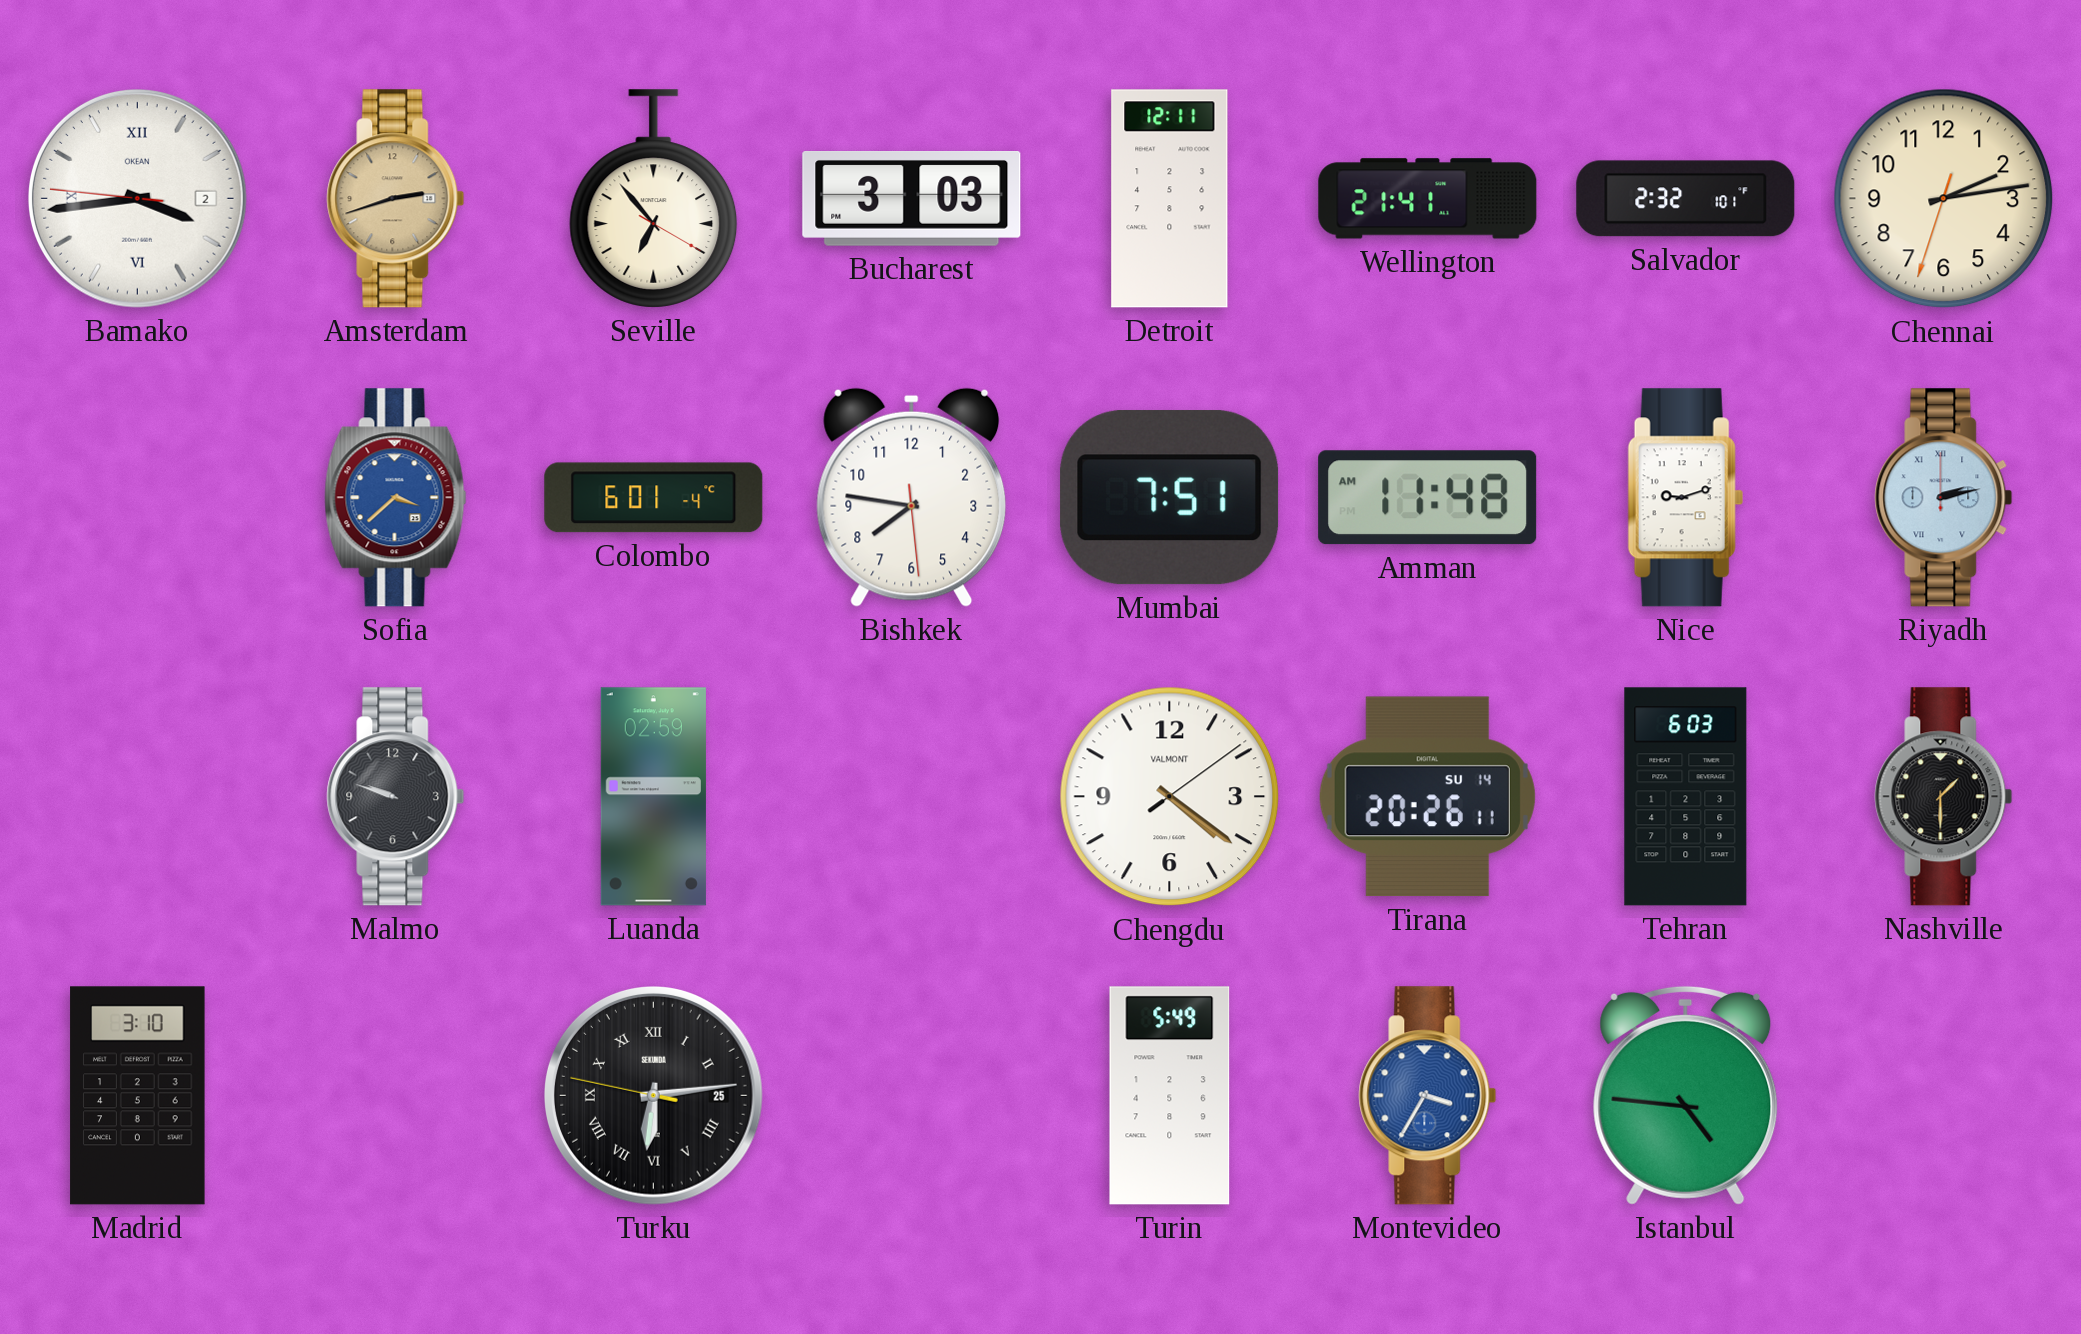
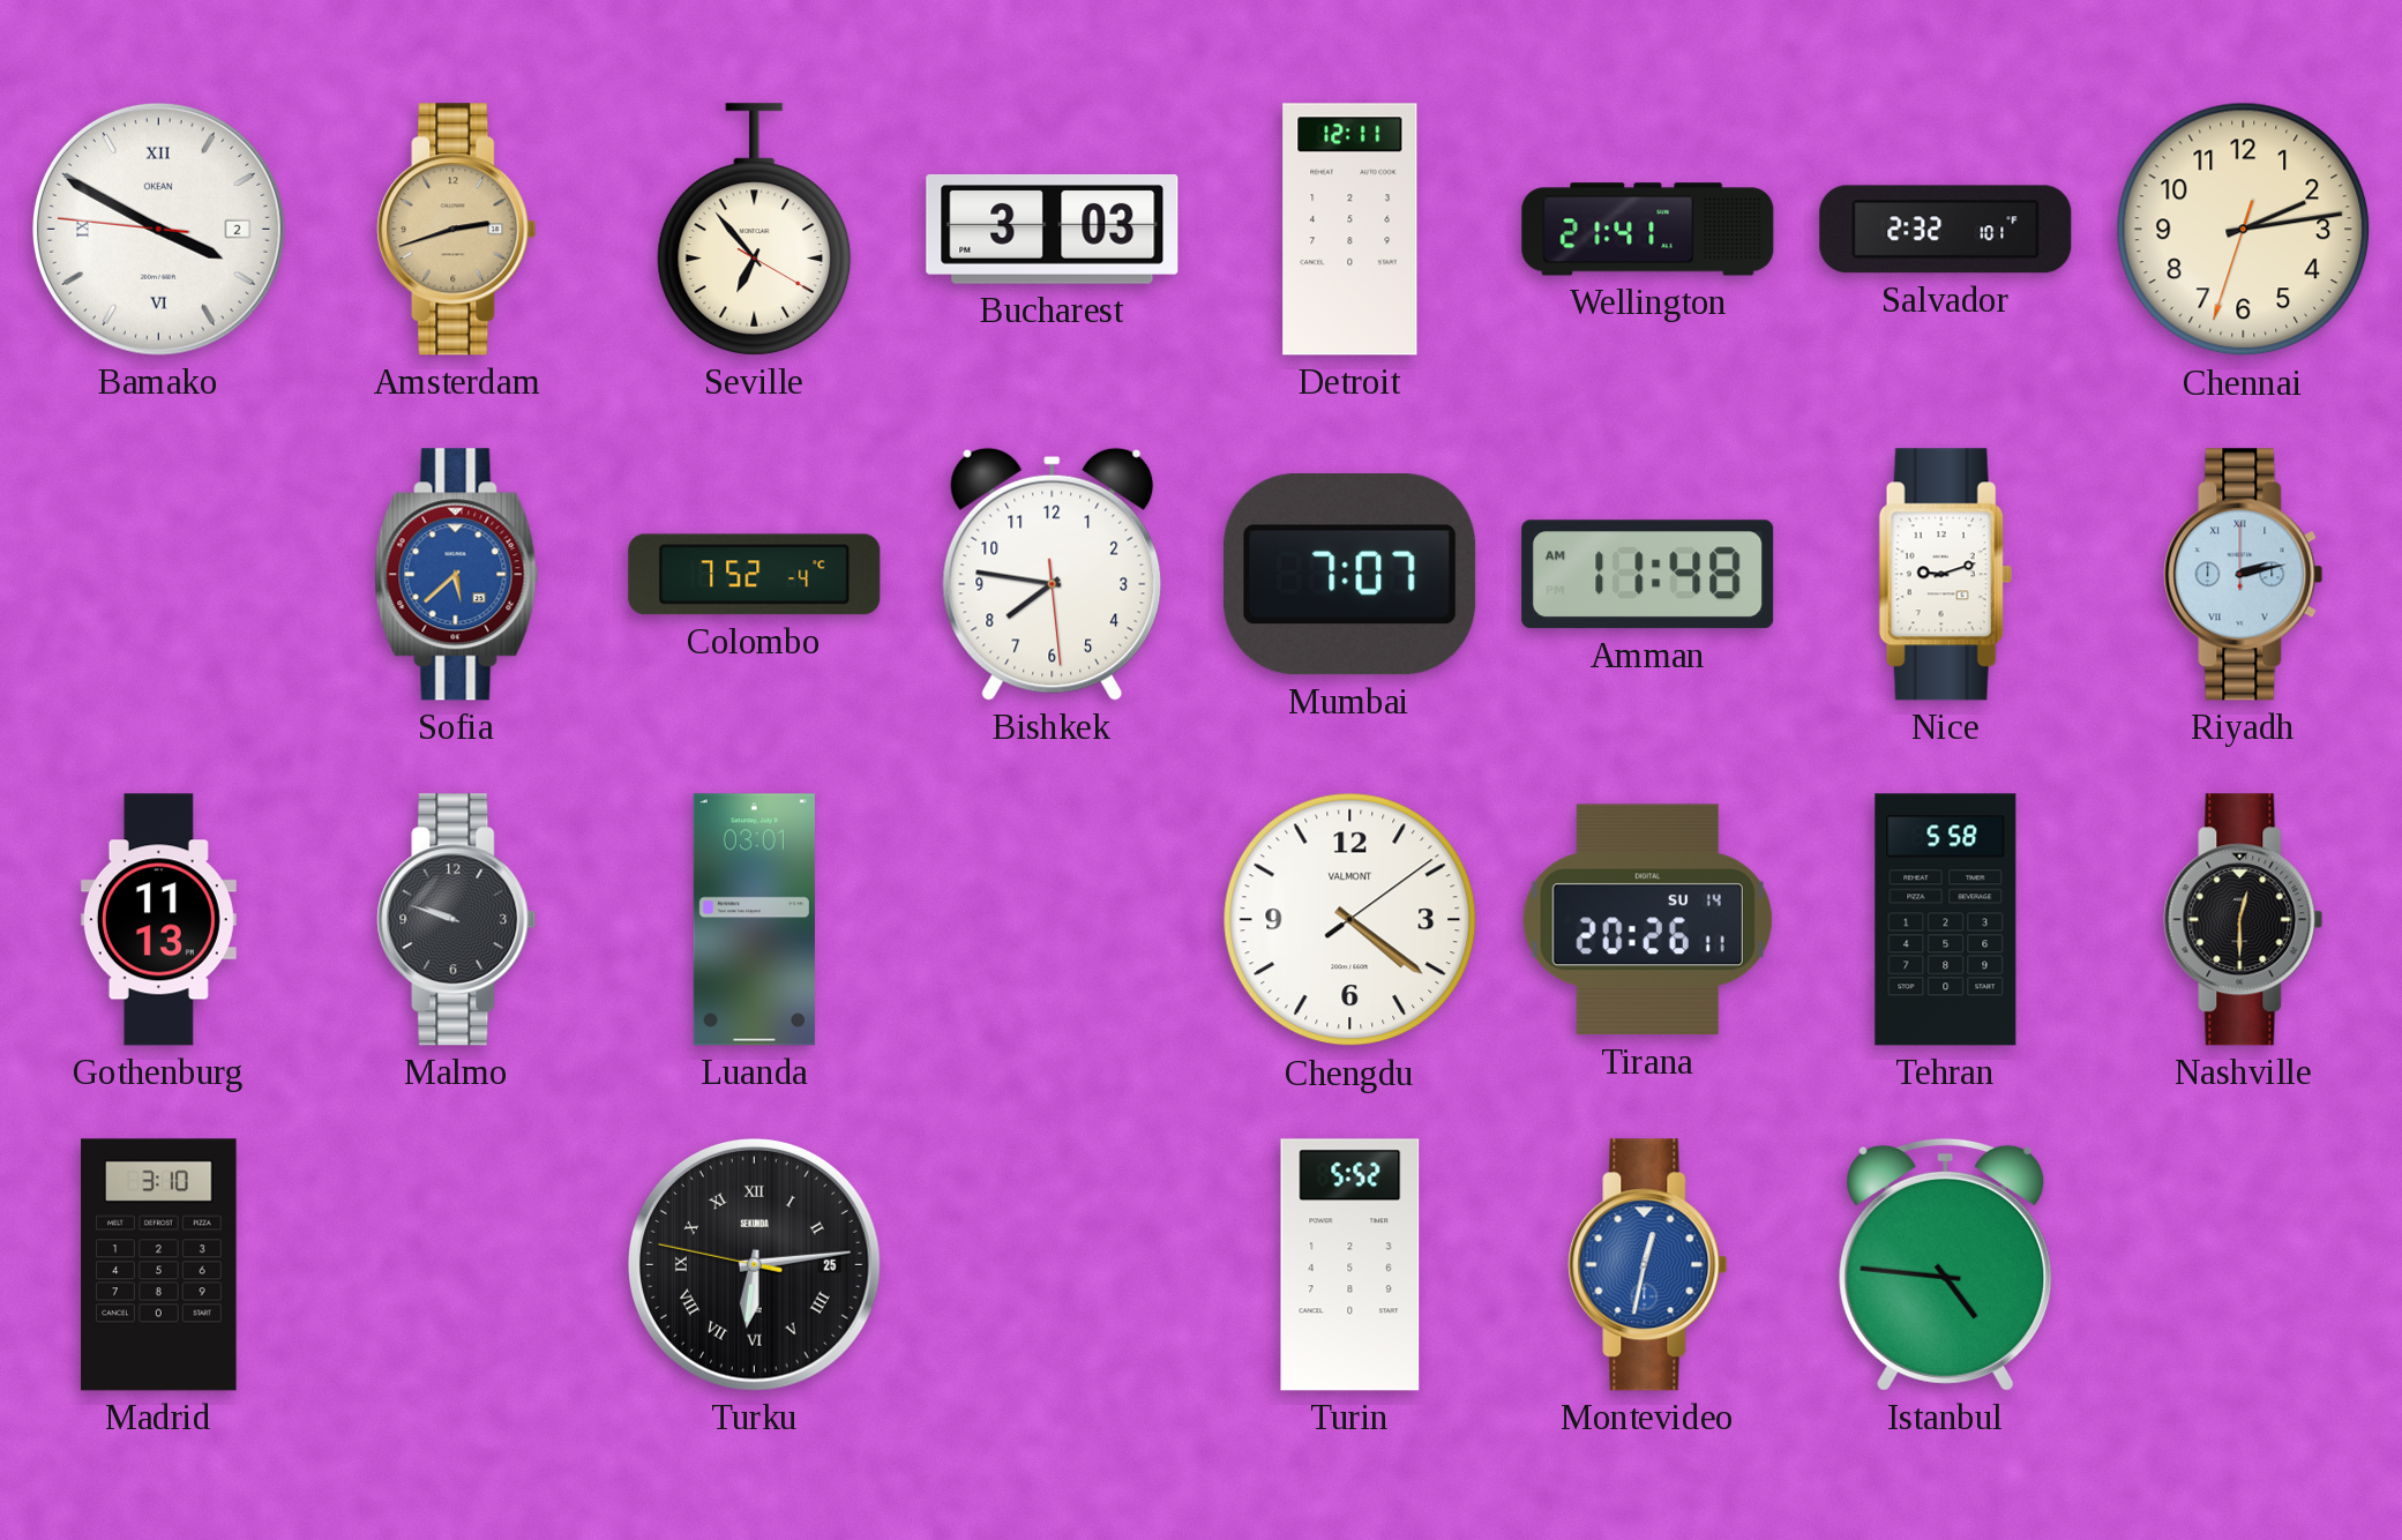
Bamako: 3:43 -> 3:49
Sofia: 3:38 -> 5:38
Colombo: 6:01 -> 7:52
Mumbai: 7:51 -> 7:07
Gothenburg: none -> 11:13
Luanda: 02:59 -> 03:01
Tehran: 6:03 -> 5:58
Nashville: 1:30 -> 12:30
Turin: 5:49 -> 5:52
Montevideo: 3:35 -> 12:32
